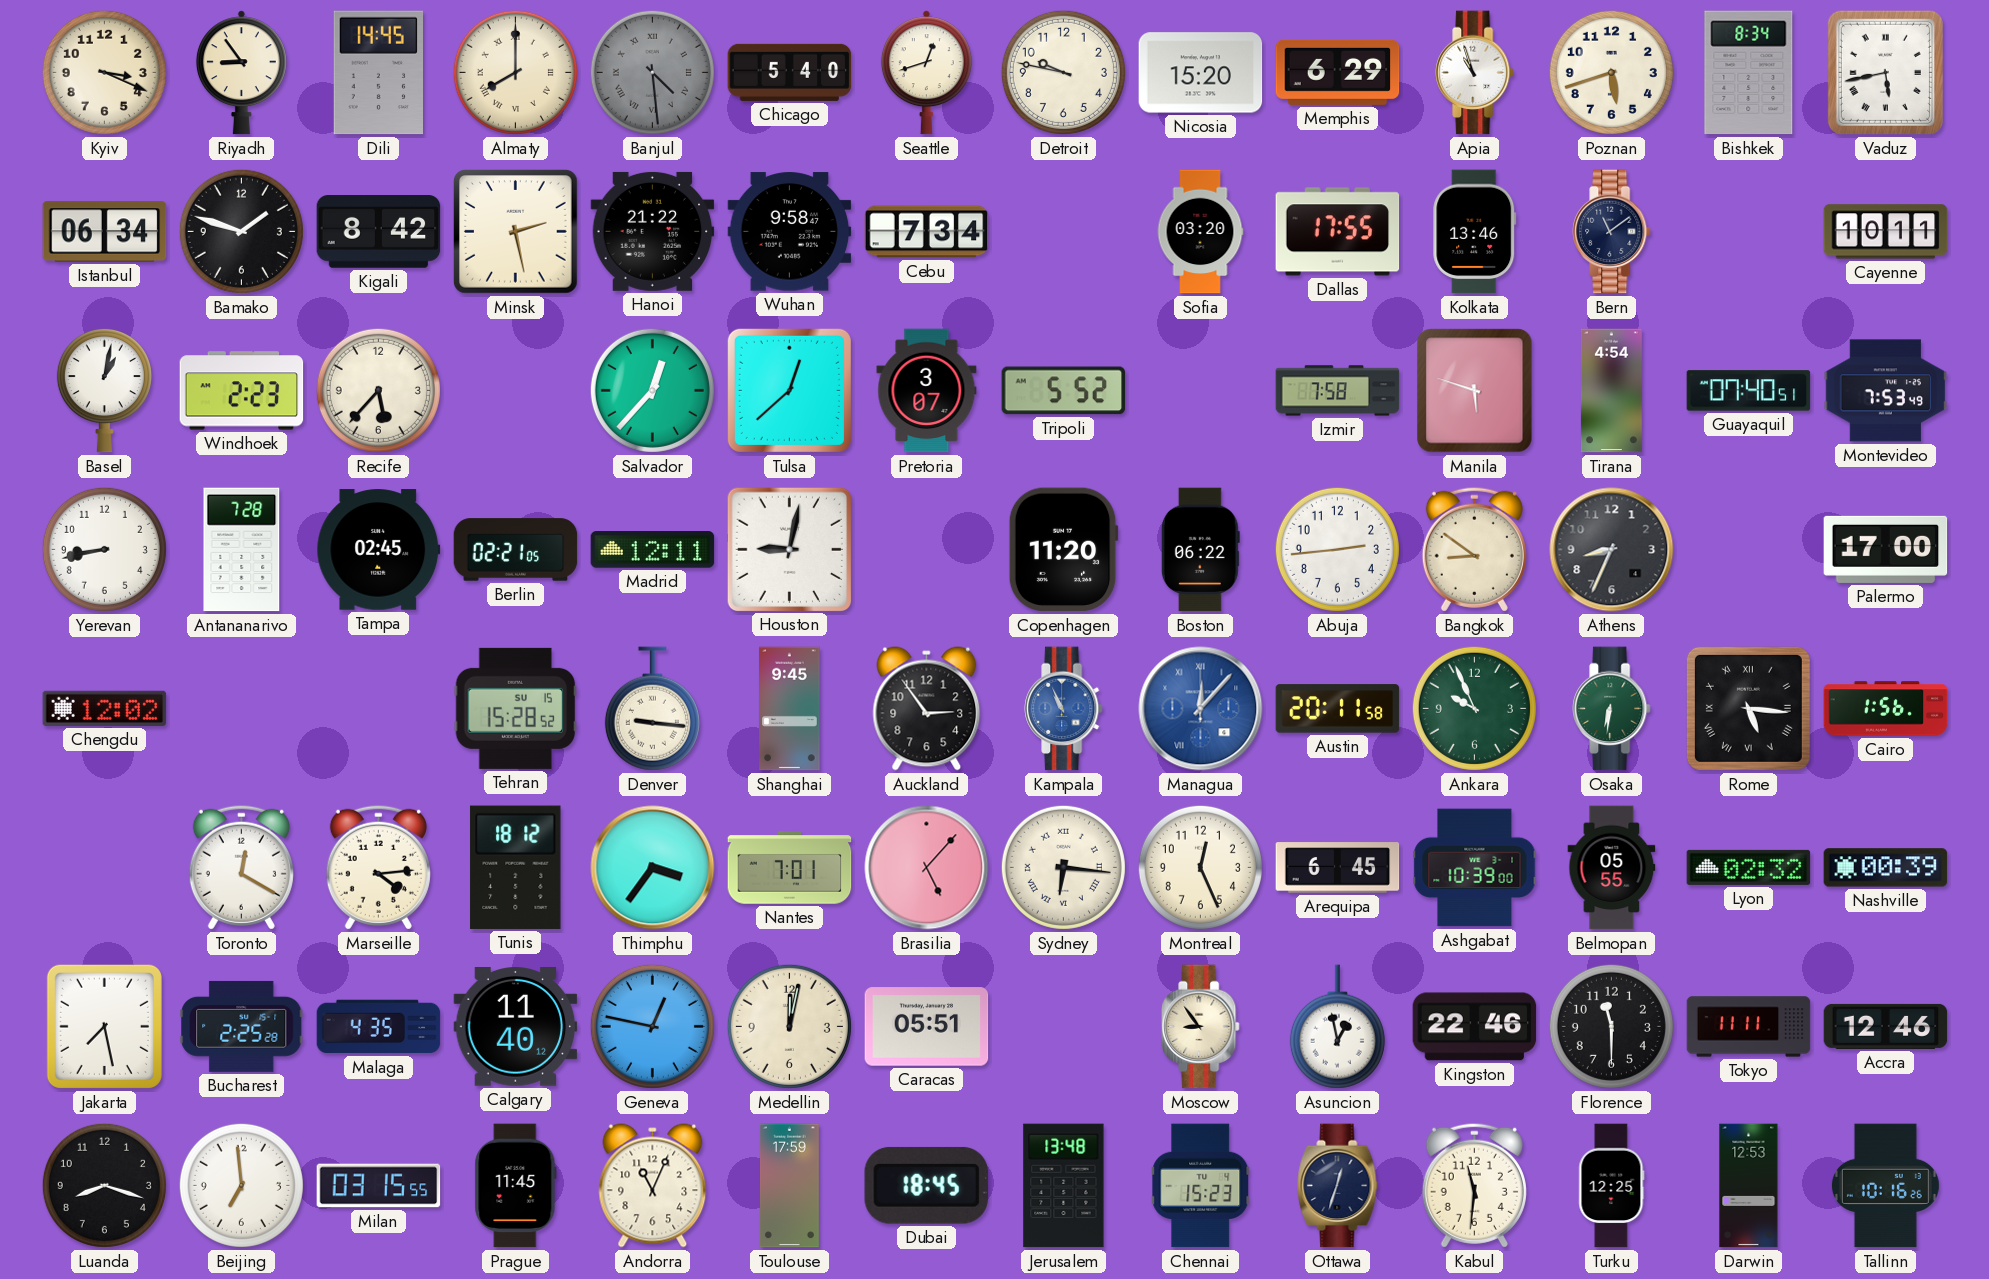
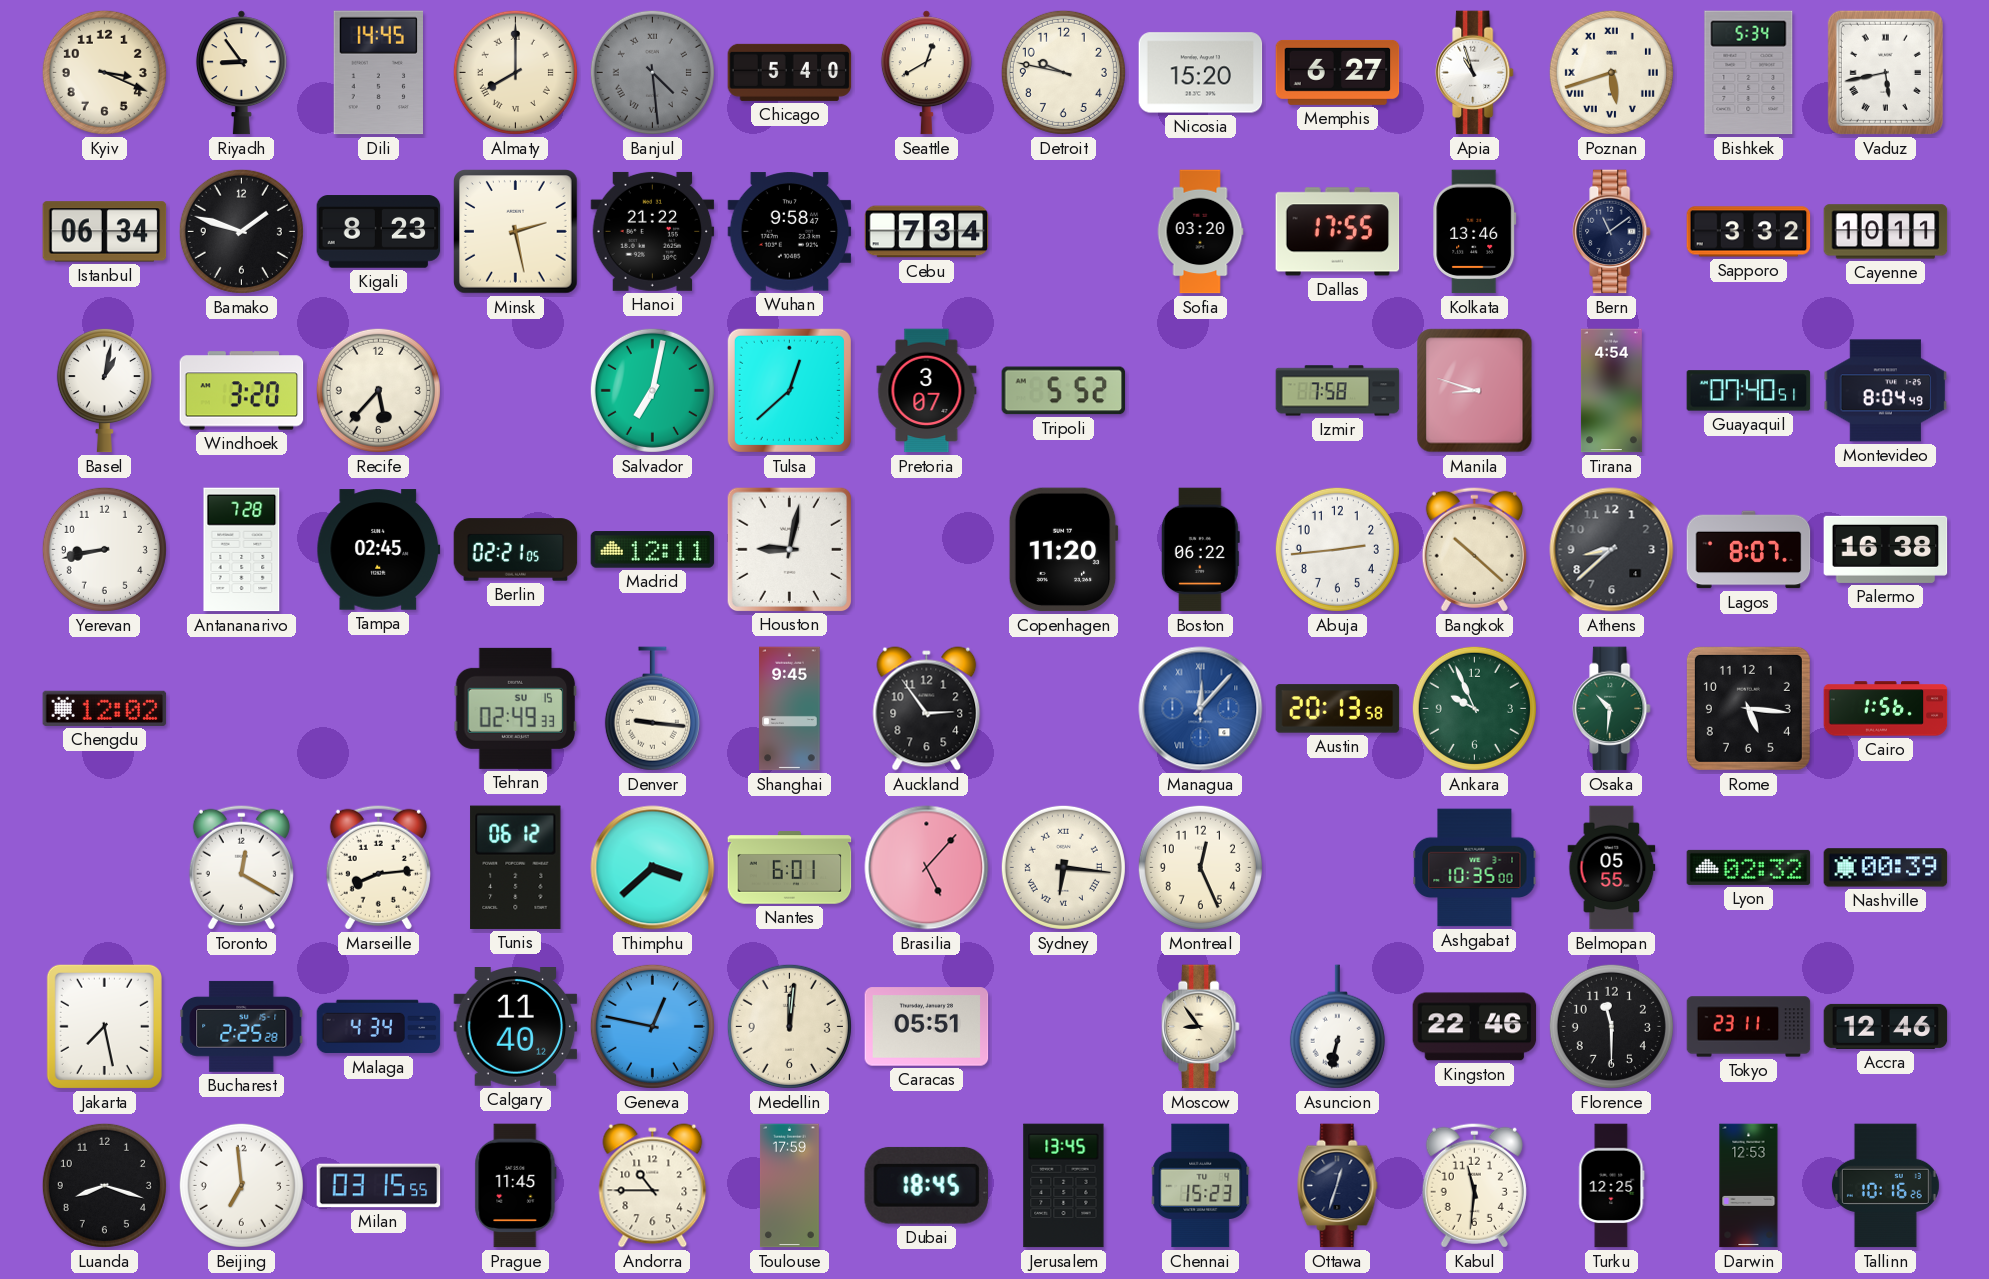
Seattle: 12:42 -> 12:40
Memphis: 6:29 -> 6:27
Poznan numerals: Arabic -> Roman
Bishkek: 8:34 -> 5:34
Kigali: 8:42 -> 8:23
Sapporo: none -> 3:32
Windhoek: 2:23 -> 3:20
Salvador: 12:37 -> 7:02
Manila: 5:48 -> 8:48
Montevideo: 7:53 -> 8:04
Bangkok: 8:51 -> 10:22
Athens: 8:34 -> 8:38
Lagos: none -> 8:07
Palermo: 17:00 -> 16:38
Tehran: 15:28 -> 02:49
Kampala: 10:56 -> none
Austin: 20:11 -> 20:13
Osaka: 6:31 -> 10:31
Rome numerals: Roman -> Arabic
Marseille: 4:14 -> 8:14
Tunis: 18:12 -> 06:12
Thimphu: 3:36 -> 3:38
Nantes: 7:01 -> 6:01
Arequipa: 6:45 -> none
Ashgabat: 10:39 -> 10:35
Malaga: 4:35 -> 4:34
Medellin: 12:02 -> 12:01
Asuncion: 12:58 -> 6:32
Tokyo: 11:11 -> 23:11
Andorra: 11:04 -> 10:45
Jerusalem: 13:48 -> 13:45
